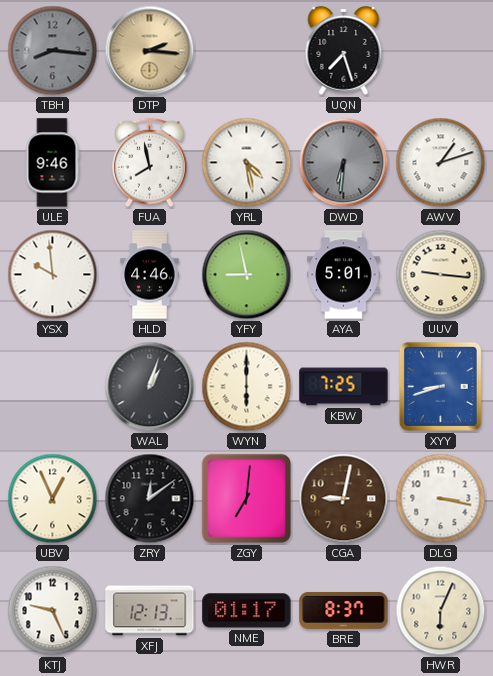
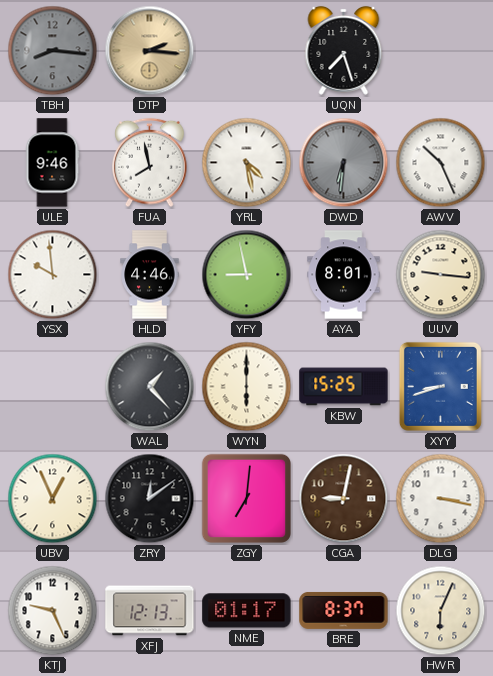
AWV: 1:12 -> 10:26
AYA: 5:01 -> 8:01
WAL: 1:03 -> 1:23
KBW: 7:25 -> 15:25
